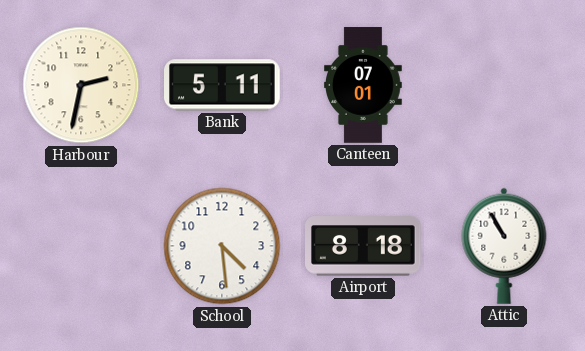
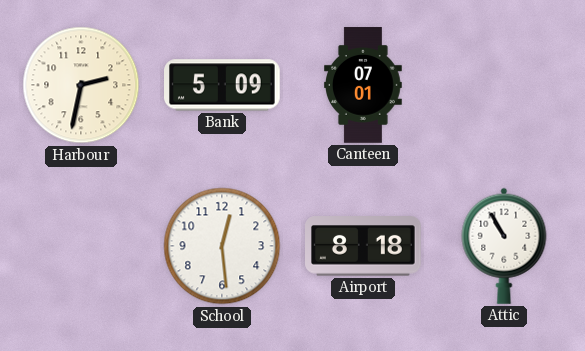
Bank: 5:11 -> 5:09
School: 4:29 -> 12:29
